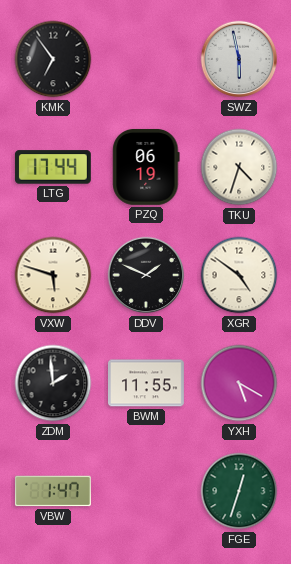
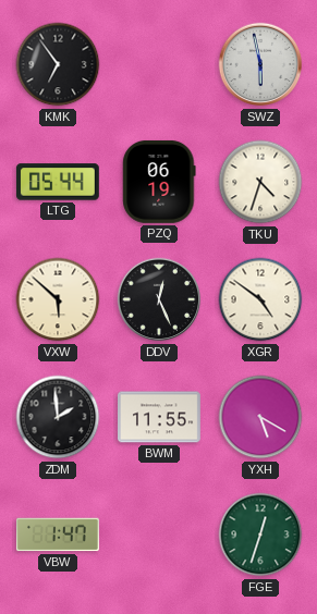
LTG: 17:44 -> 05:44
VXW: 5:48 -> 5:52
DDV: 1:49 -> 12:26
